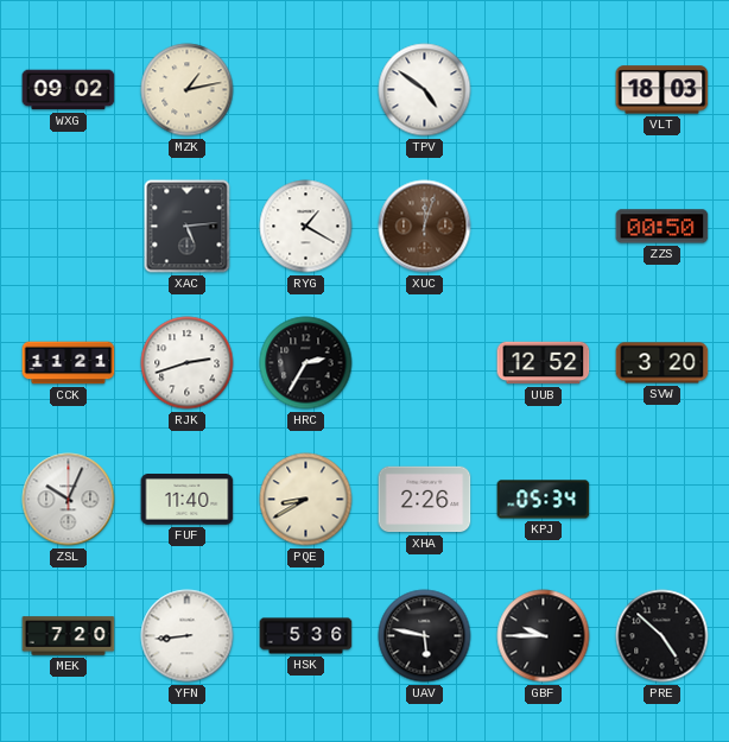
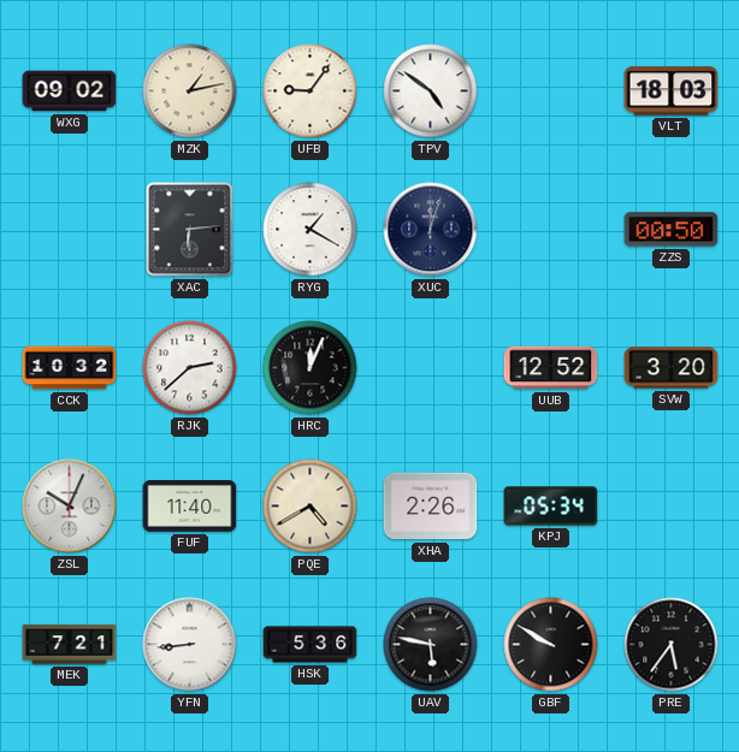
UFB: none -> 9:06
XAC: 5:14 -> 6:14
XUC dial: brown -> navy
CCK: 11:21 -> 10:32
RJK: 2:42 -> 2:38
HRC: 2:35 -> 12:04
PQE: 8:40 -> 4:40
MEK: 7:20 -> 7:21
GBF: 9:45 -> 9:50
PRE: 4:52 -> 5:36
